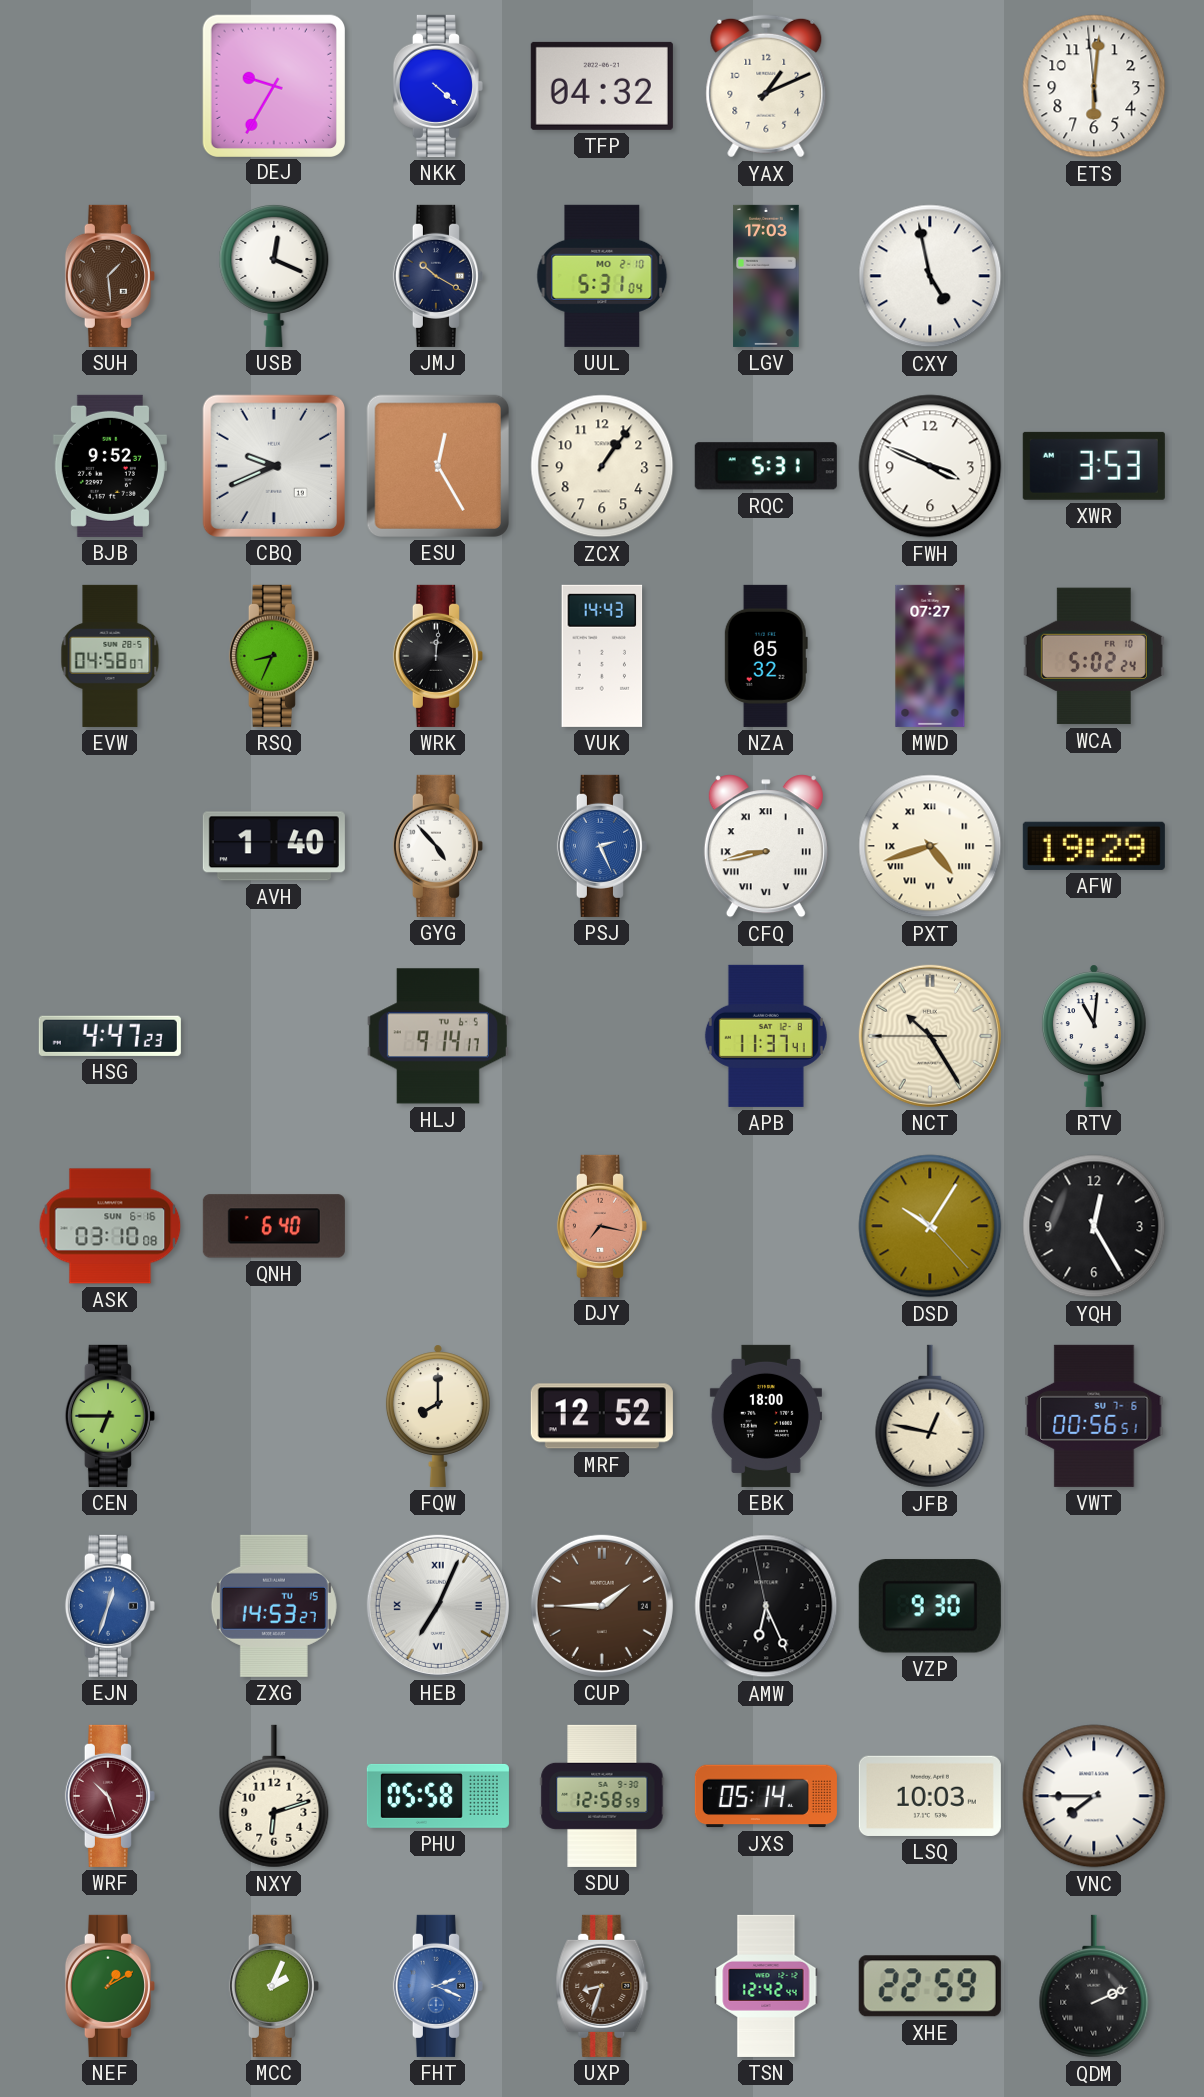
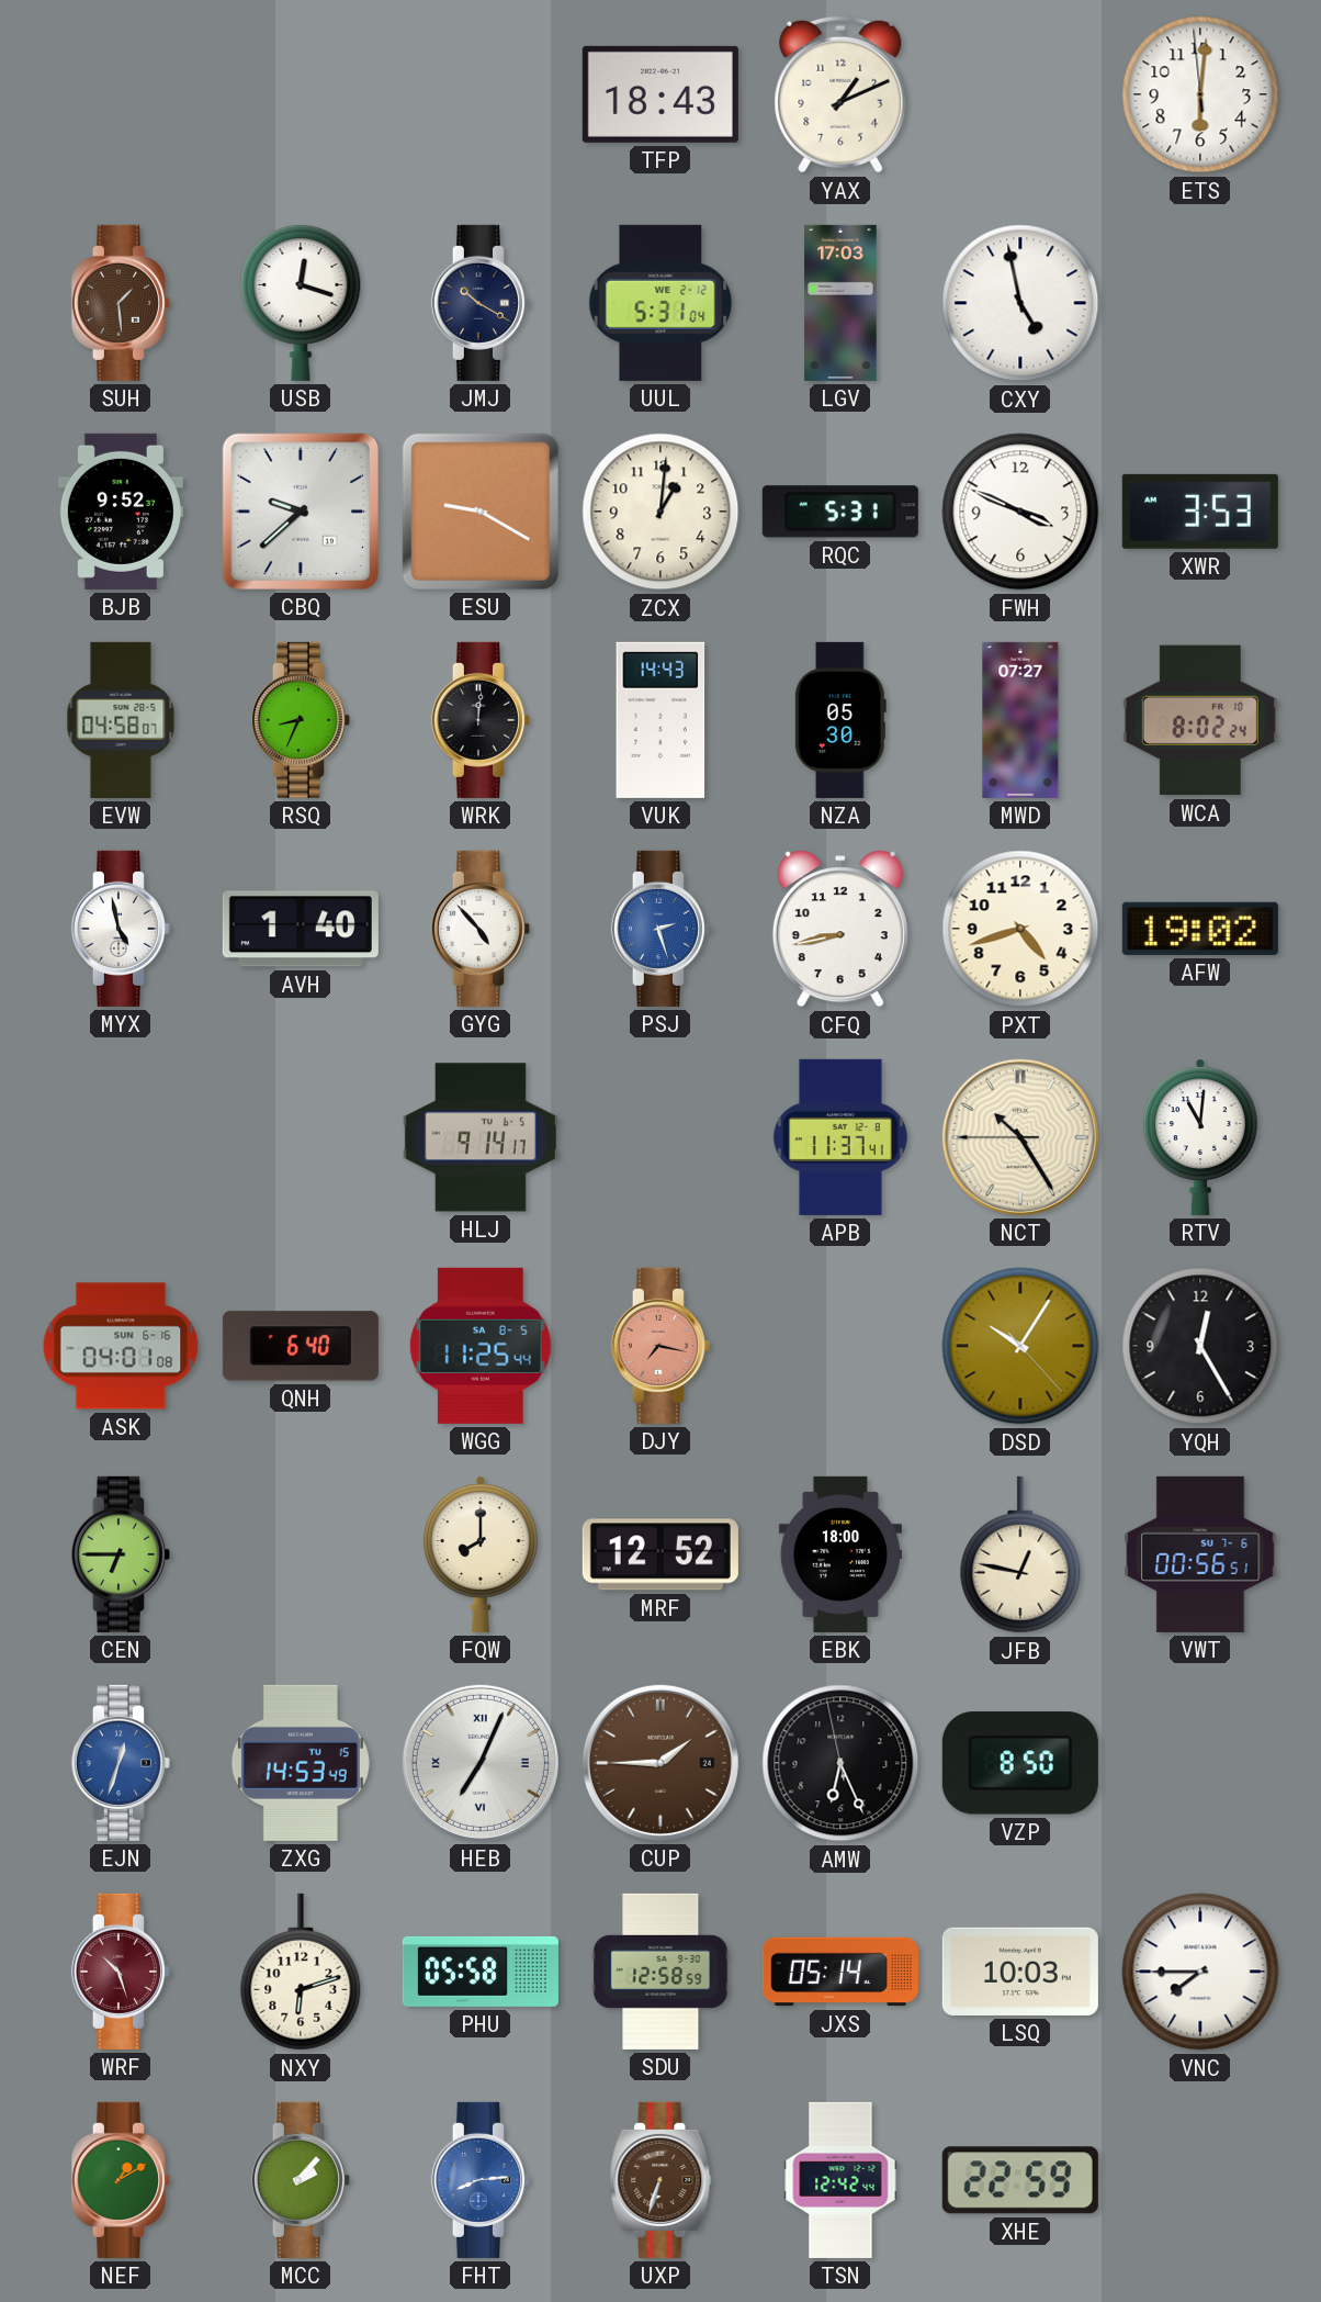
DEJ: 9:35 -> none
NKK: 4:22 -> none
TFP: 04:32 -> 18:43
USB: 12:19 -> 12:18
UUL date: MO 2-10 -> WE 2-12
CBQ: 9:41 -> 9:38
ESU: 12:25 -> 9:20
ZCX: 1:06 -> 1:01
NZA: 05:32 -> 05:30
WCA: 5:02 -> 8:02
MYX: none -> 4:58
PSJ: 2:26 -> 2:27
CFQ numerals: Roman -> Arabic
PXT numerals: Roman -> Arabic
AFW: 19:29 -> 19:02
HSG: 4:47 -> none
ASK: 03:10 -> 04:01
WGG: none -> 11:25
ZXG: 14:53:27 -> 14:53:49
VZP: 9:30 -> 8:50
MCC: 2:04 -> 2:07
FHT: 2:19 -> 8:14
UXP: 8:33 -> 6:33
QDM: 2:11 -> none
